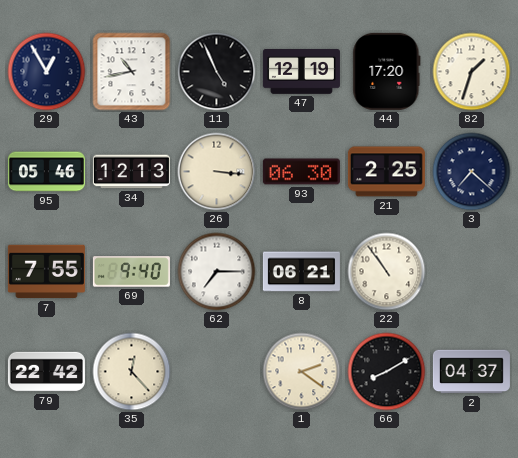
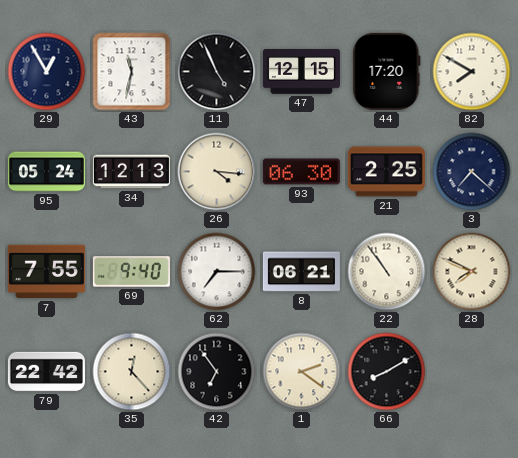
43: 10:43 -> 11:32
47: 12:19 -> 12:15
82: 1:33 -> 7:50
95: 05:46 -> 05:24
26: 3:16 -> 4:16
28: none -> 7:49
42: none -> 6:54
2: 04:37 -> none
